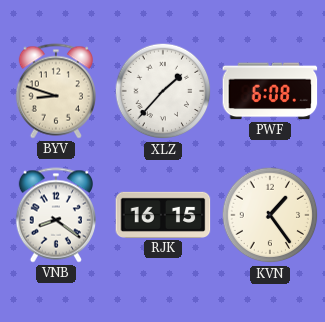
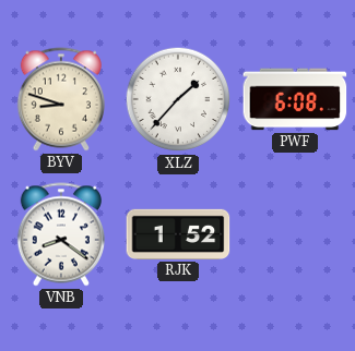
RJK: 16:15 -> 1:52
KVN: 1:24 -> none
